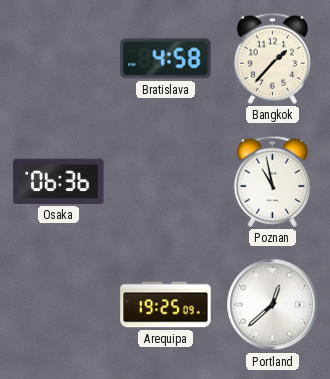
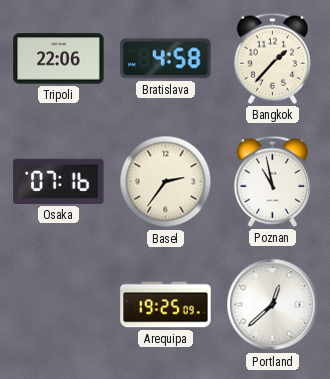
Tripoli: none -> 22:06
Osaka: 06:36 -> 07:16
Basel: none -> 2:36
